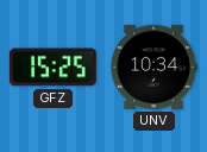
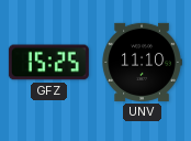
UNV: 10:34 -> 11:10
